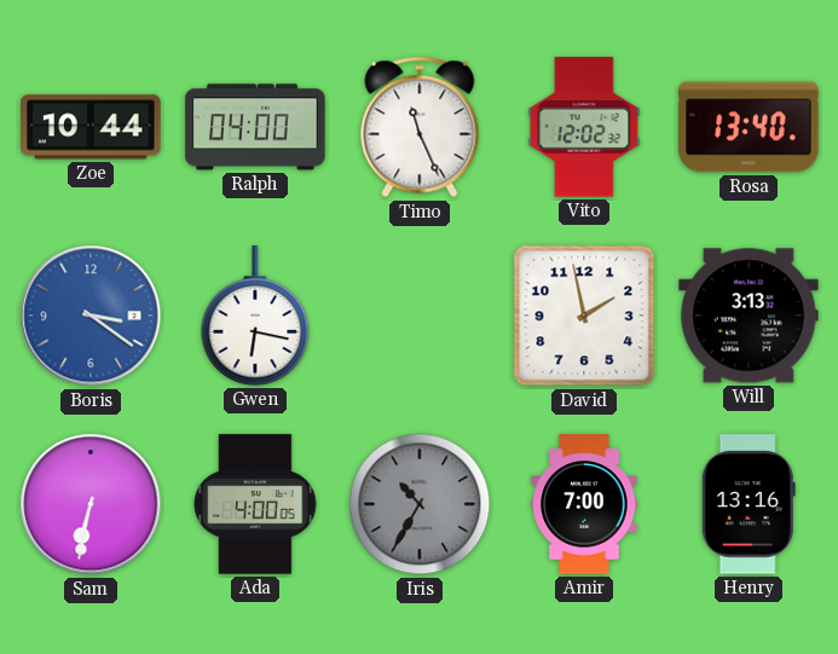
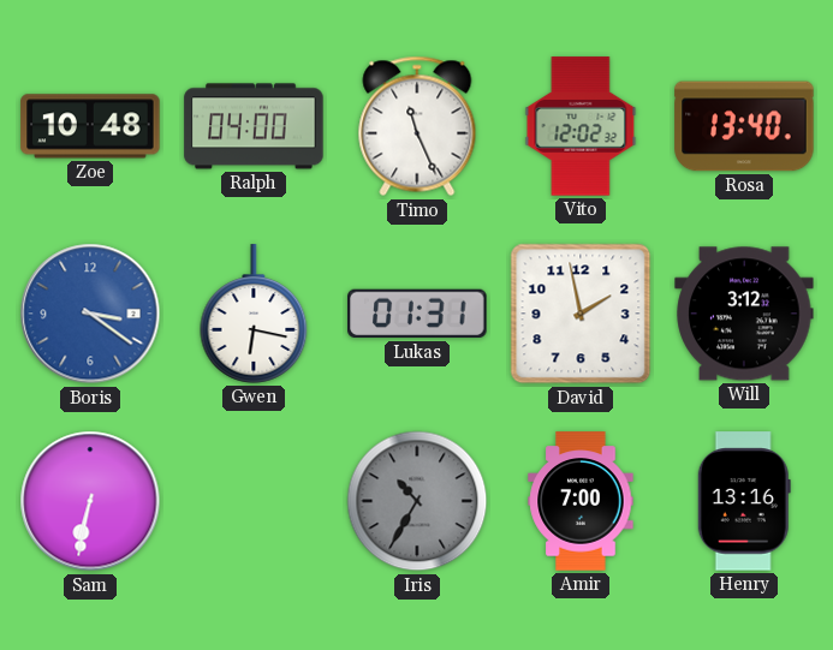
Zoe: 10:44 -> 10:48
Lukas: none -> 01:31
Will: 3:13 -> 3:12
Ada: 4:00 -> none
